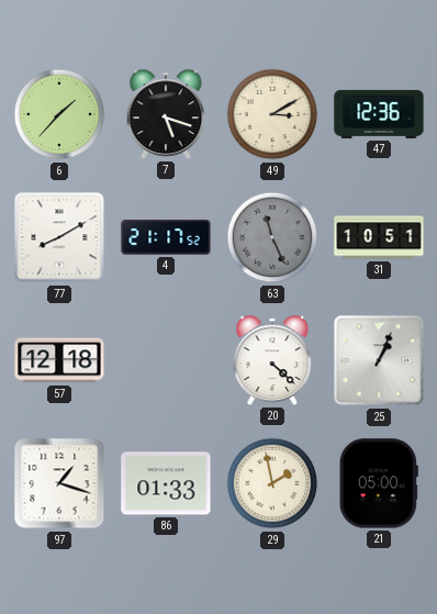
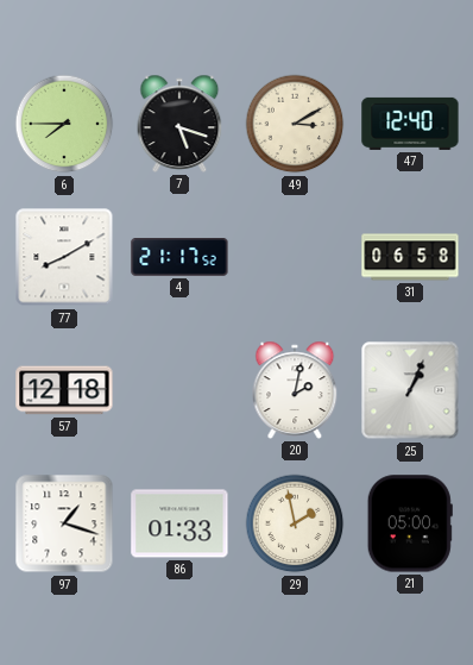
6: 1:37 -> 7:45
47: 12:36 -> 12:40
63: 11:26 -> none
31: 10:51 -> 06:58
20: 4:22 -> 2:02
